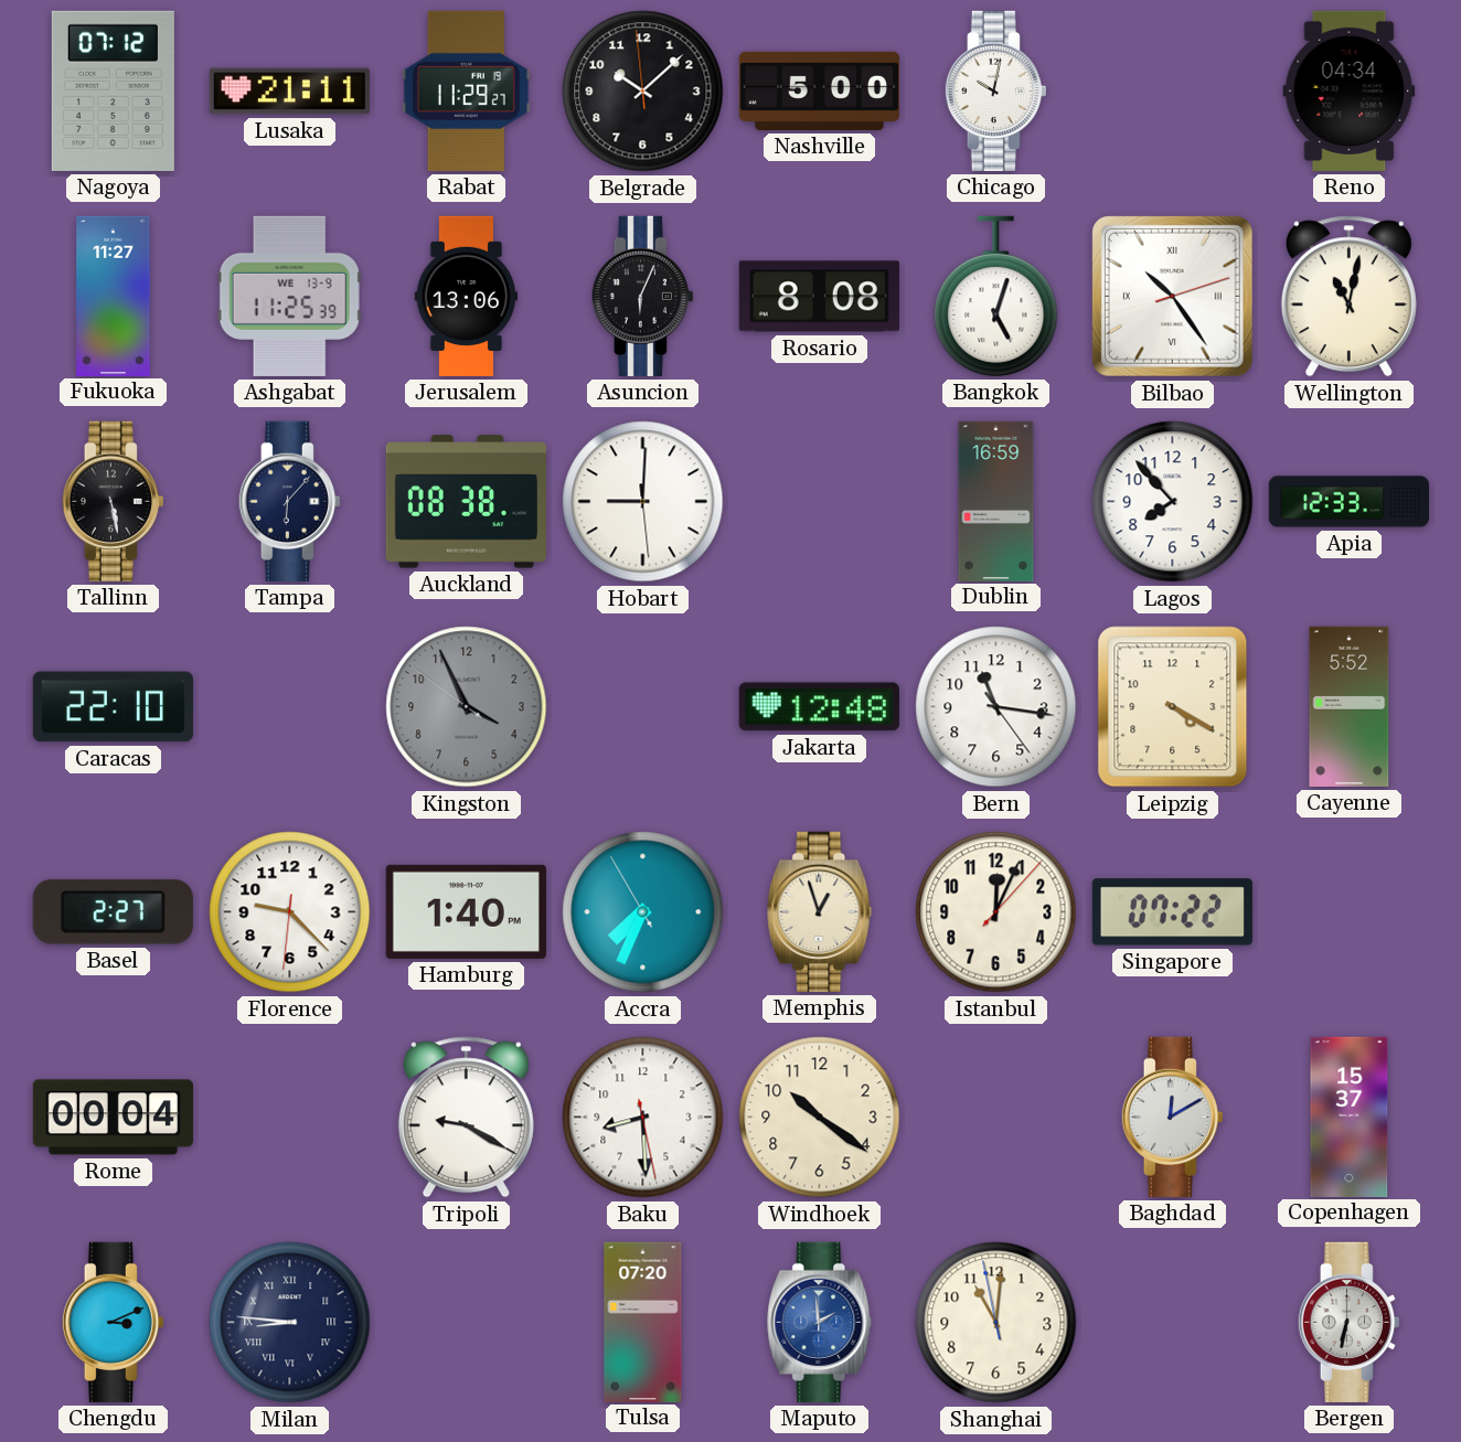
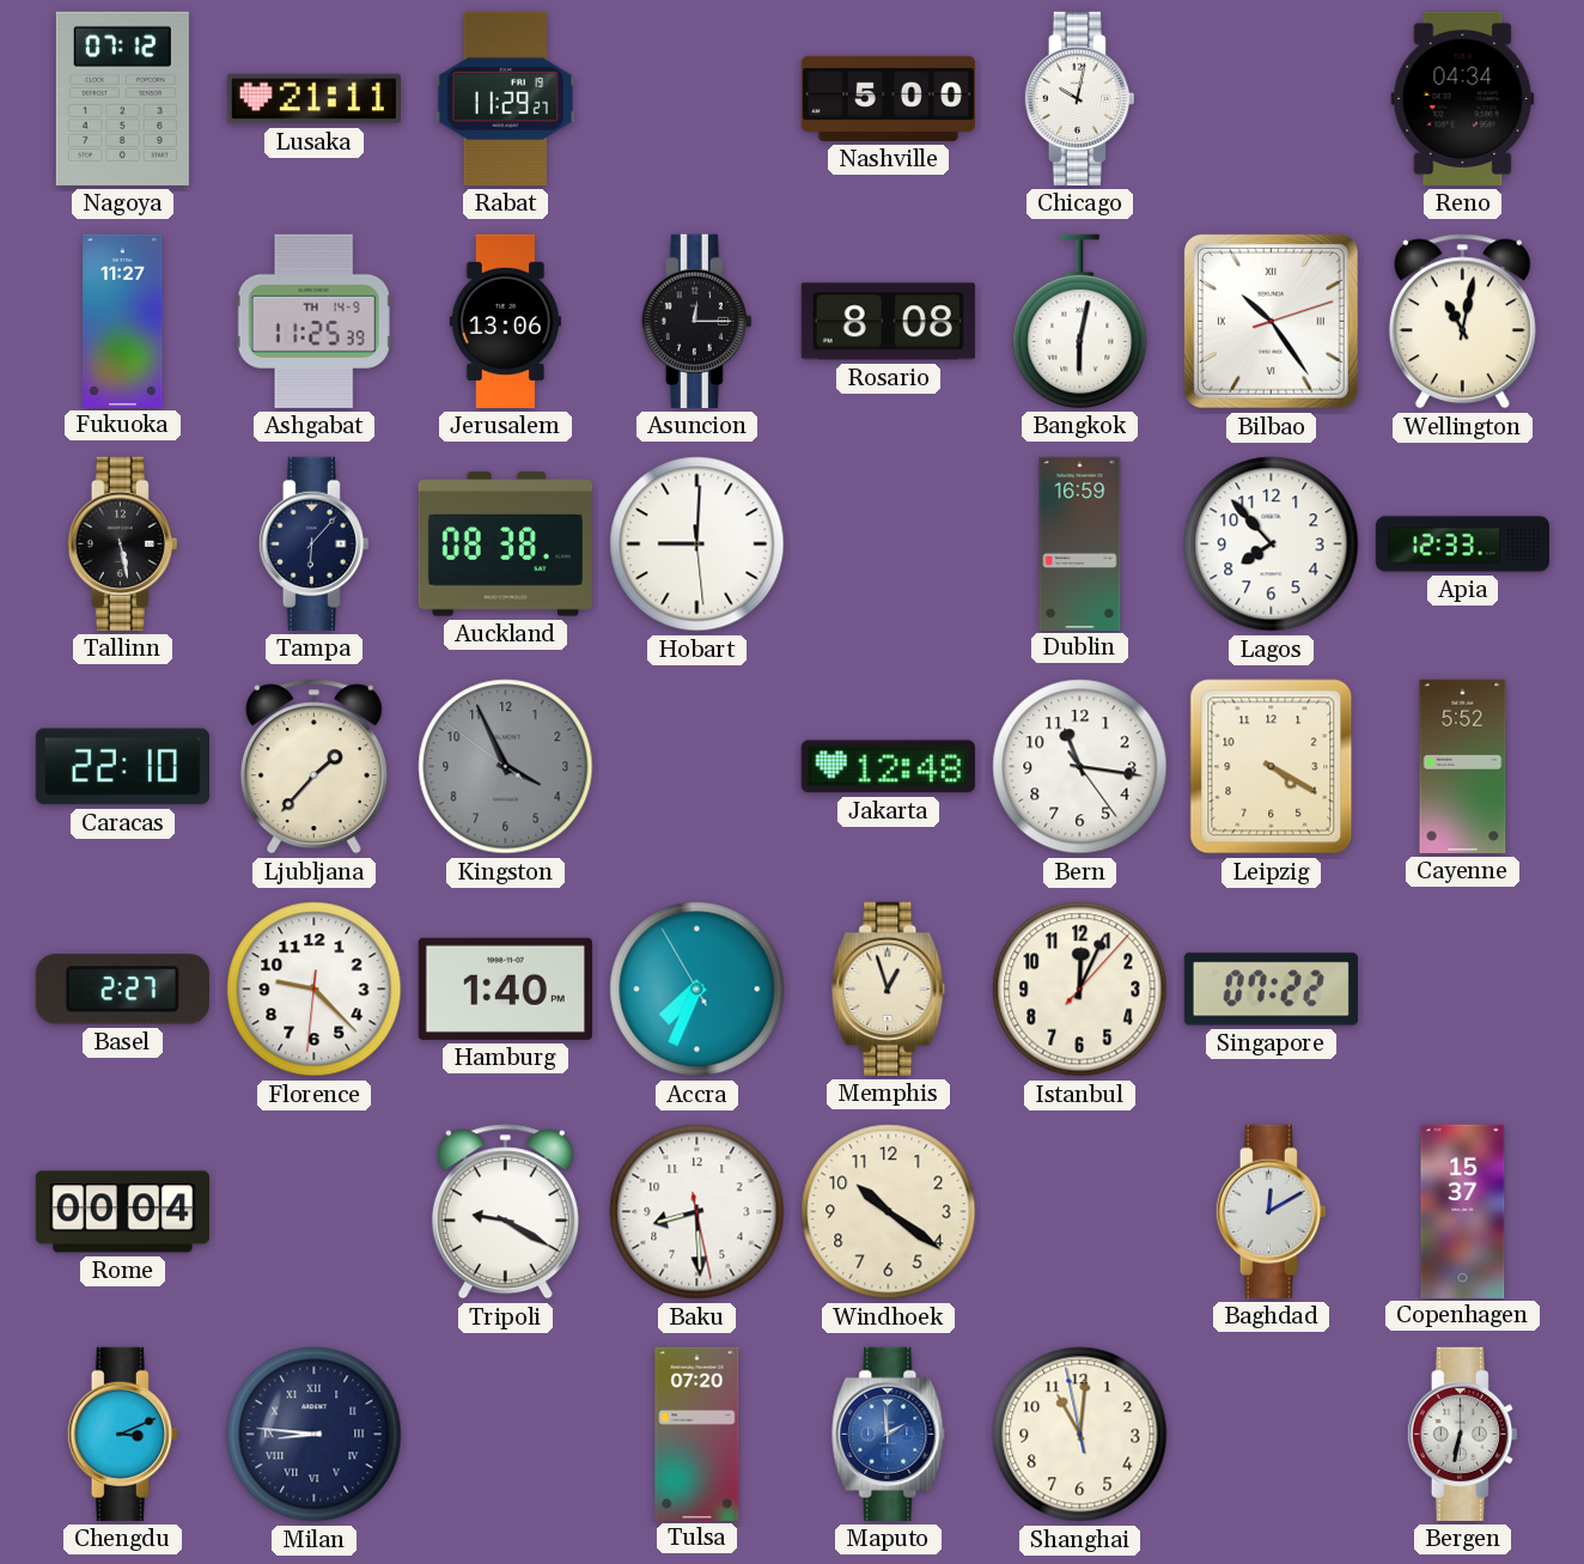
Belgrade: 10:07 -> none
Ashgabat date: WE 13-9 -> TH 14-9
Asuncion: 6:04 -> 12:15
Bangkok: 5:03 -> 6:02
Ljubljana: none -> 1:37
